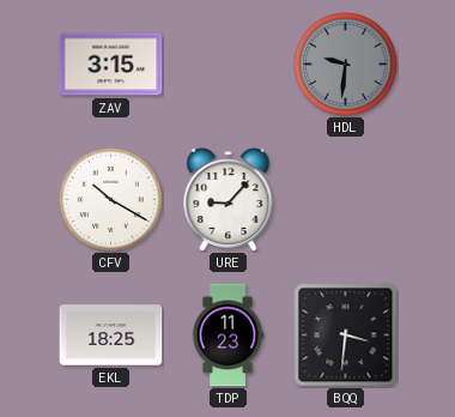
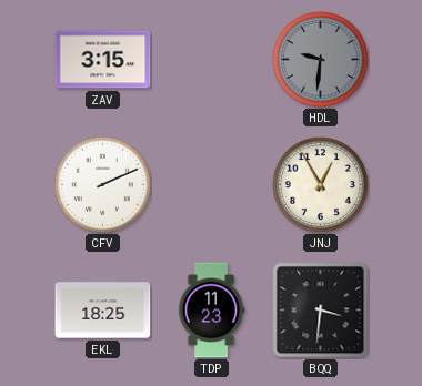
CFV: 10:20 -> 2:11
URE: 9:07 -> none
JNJ: none -> 12:55
